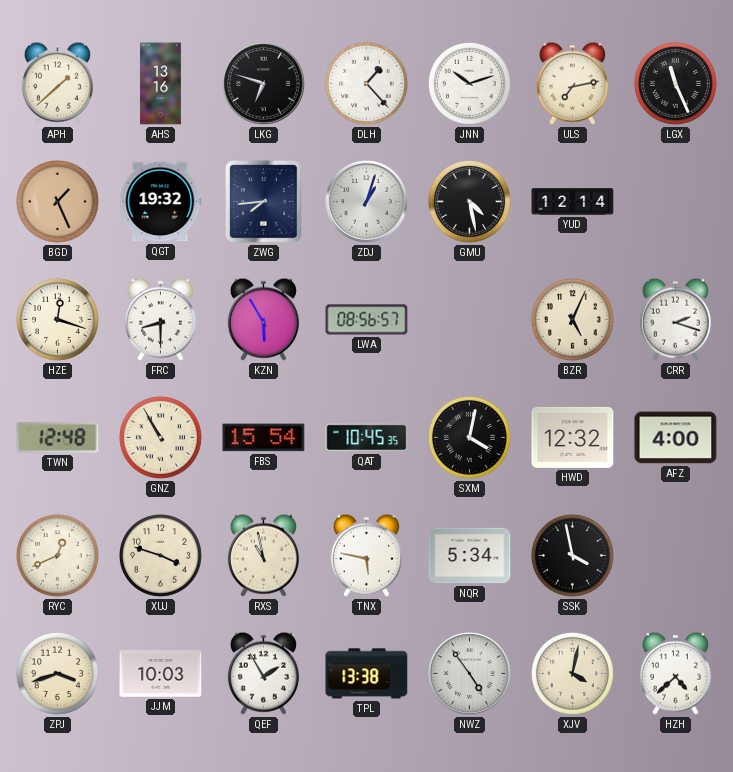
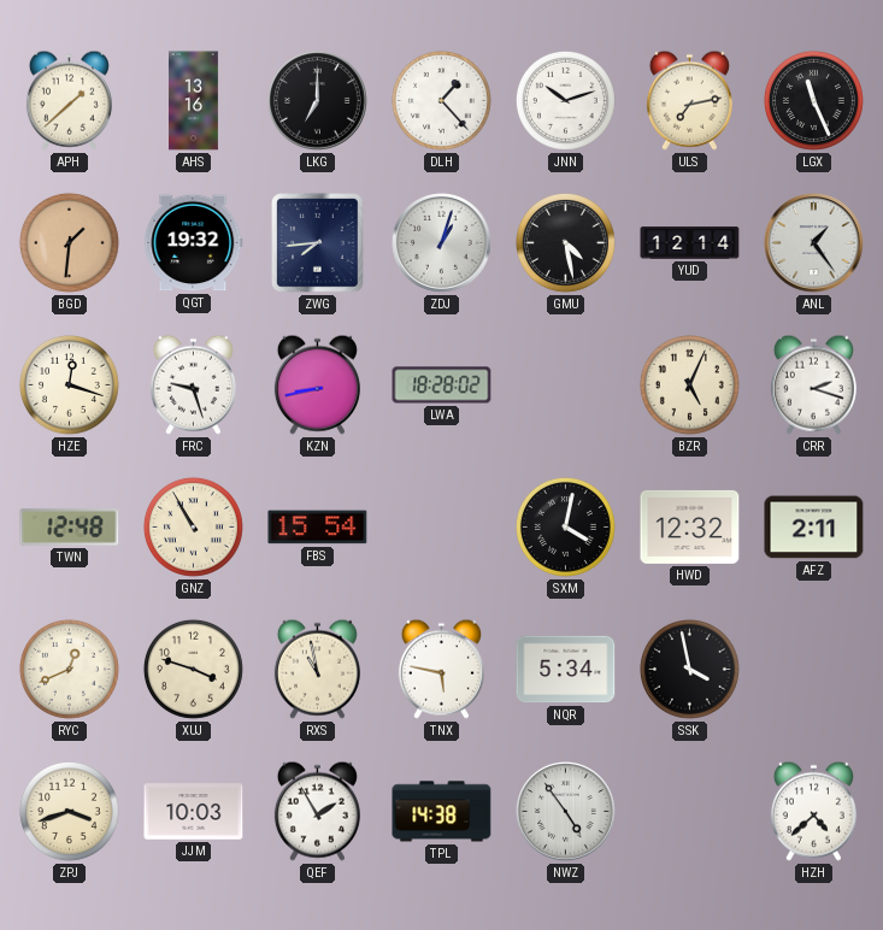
LKG: 6:48 -> 7:00
BGD: 1:26 -> 1:31
ANL: none -> 1:24
FRC: 8:30 -> 9:27
KZN: 5:55 -> 8:43
LWA: 08:56 -> 18:28
QAT: 10:45 -> none
AFZ: 4:00 -> 2:11
TPL: 13:38 -> 14:38
XJV: 4:02 -> none
